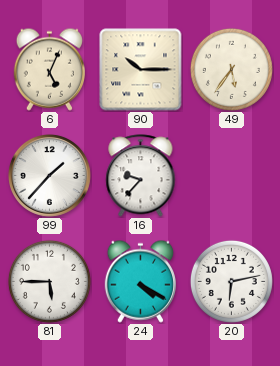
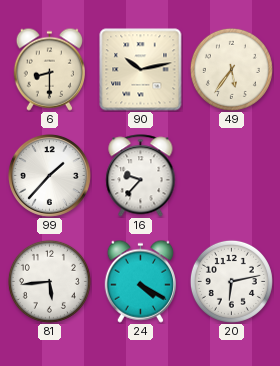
6: 5:04 -> 8:30
90: 10:15 -> 10:13
81: 5:45 -> 5:44
